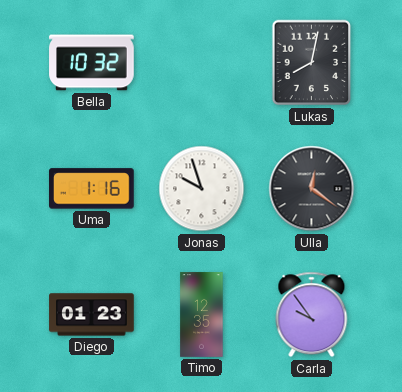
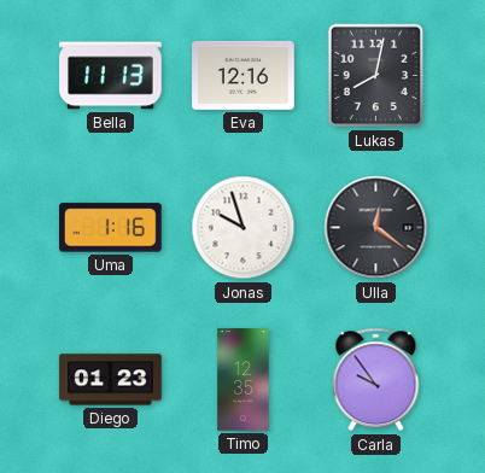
Bella: 10:32 -> 11:13
Eva: none -> 12:16
